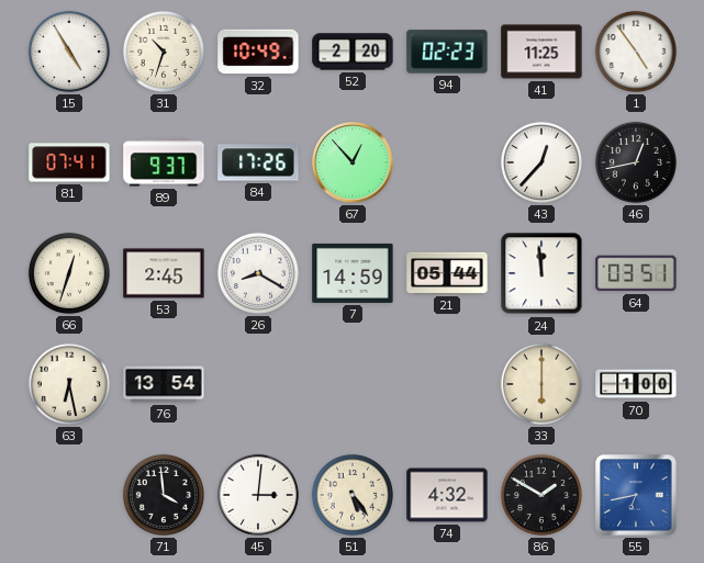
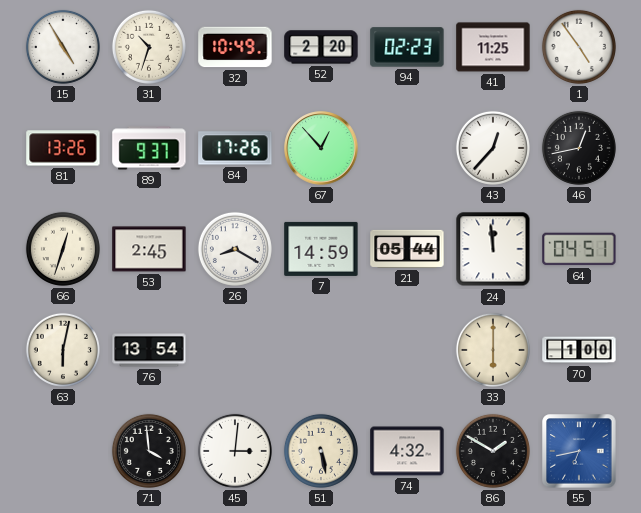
81: 07:41 -> 13:26
64: 03:51 -> 04:51
63: 6:28 -> 6:02
51: 5:24 -> 5:28
